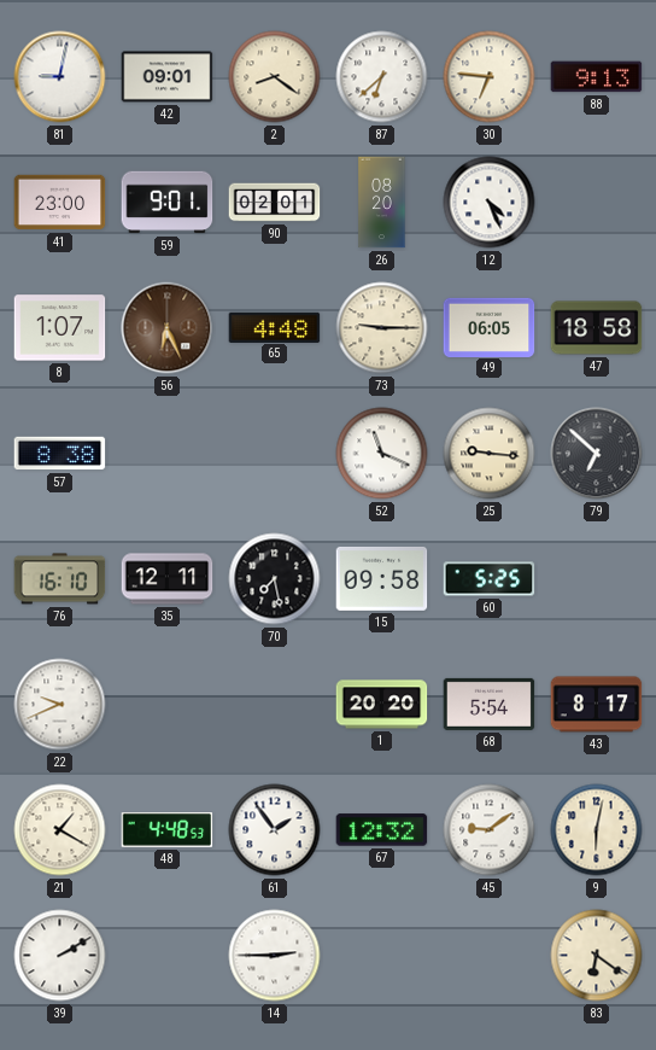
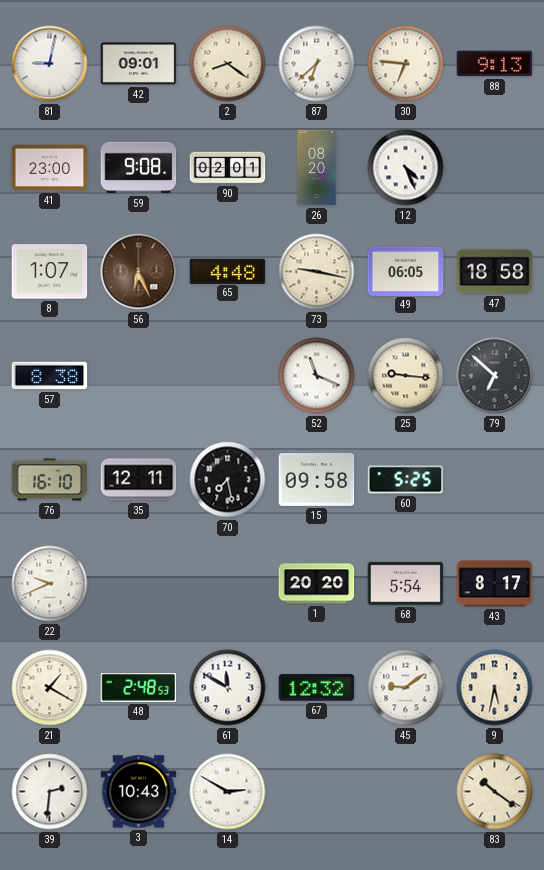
59: 9:01 -> 9:08
73: 9:15 -> 9:17
48: 4:48 -> 2:48
61: 1:54 -> 11:50
9: 6:02 -> 5:32
39: 2:10 -> 2:31
3: none -> 10:43
14: 2:45 -> 2:50
83: 6:21 -> 10:21
